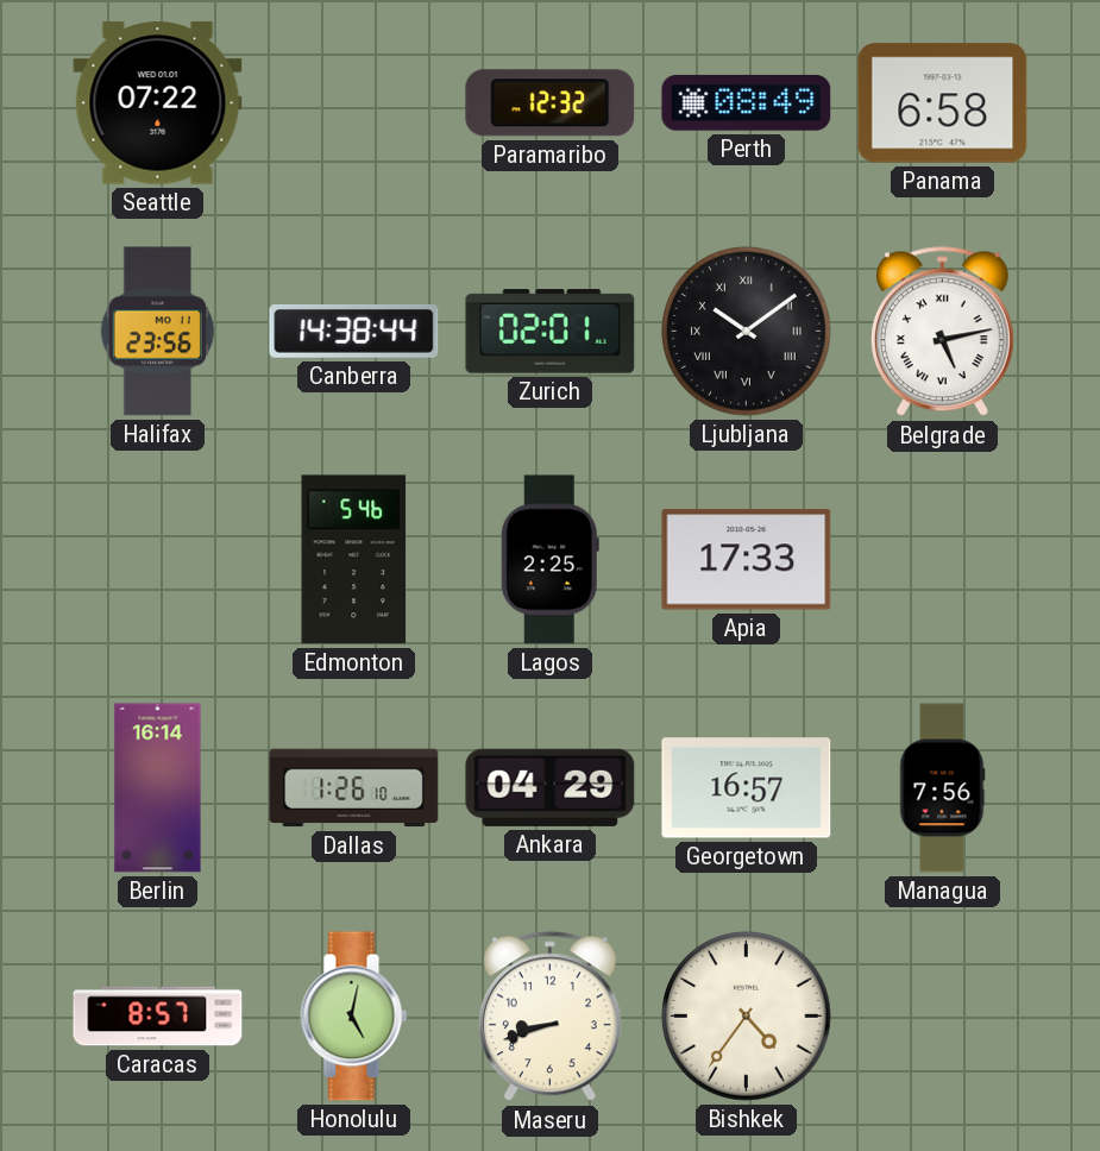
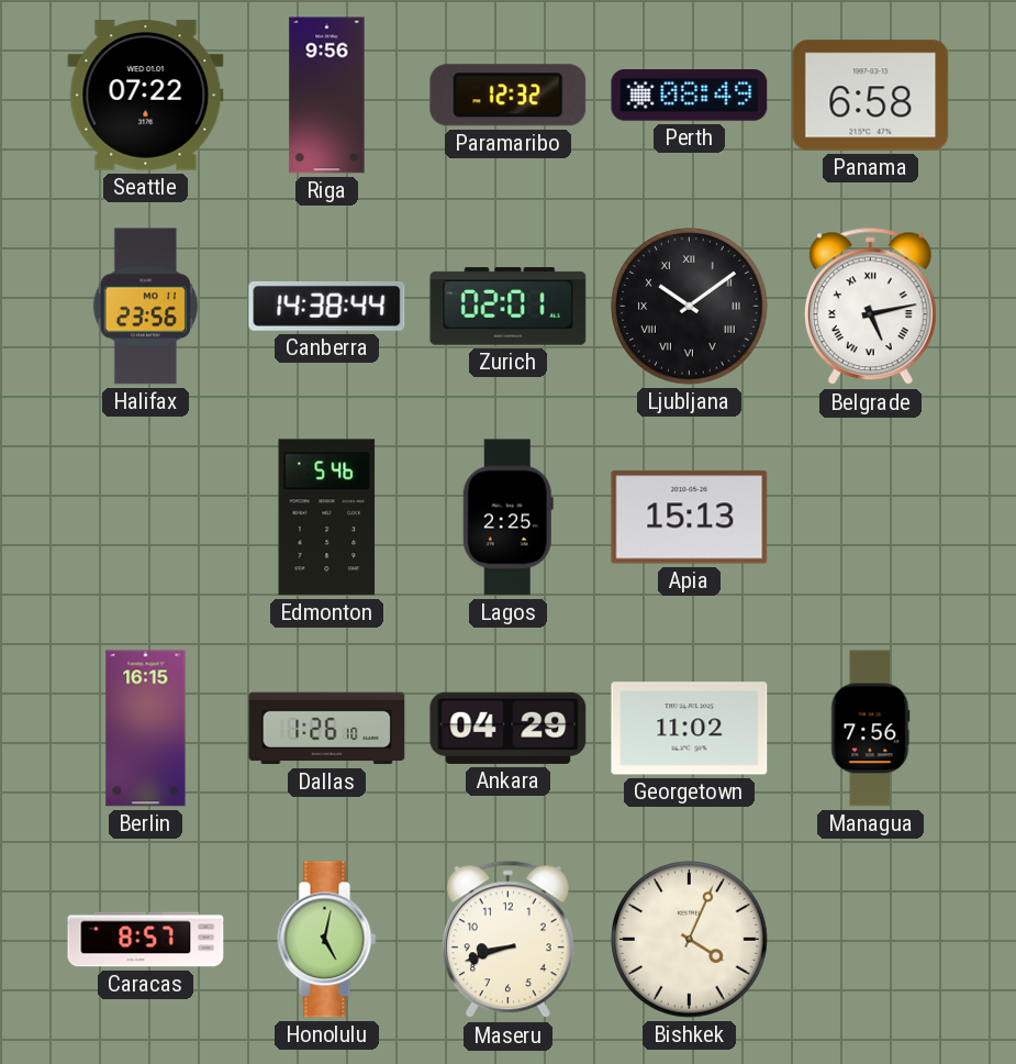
Riga: none -> 9:56
Apia: 17:33 -> 15:13
Berlin: 16:14 -> 16:15
Georgetown: 16:57 -> 11:02
Bishkek: 4:36 -> 4:04
